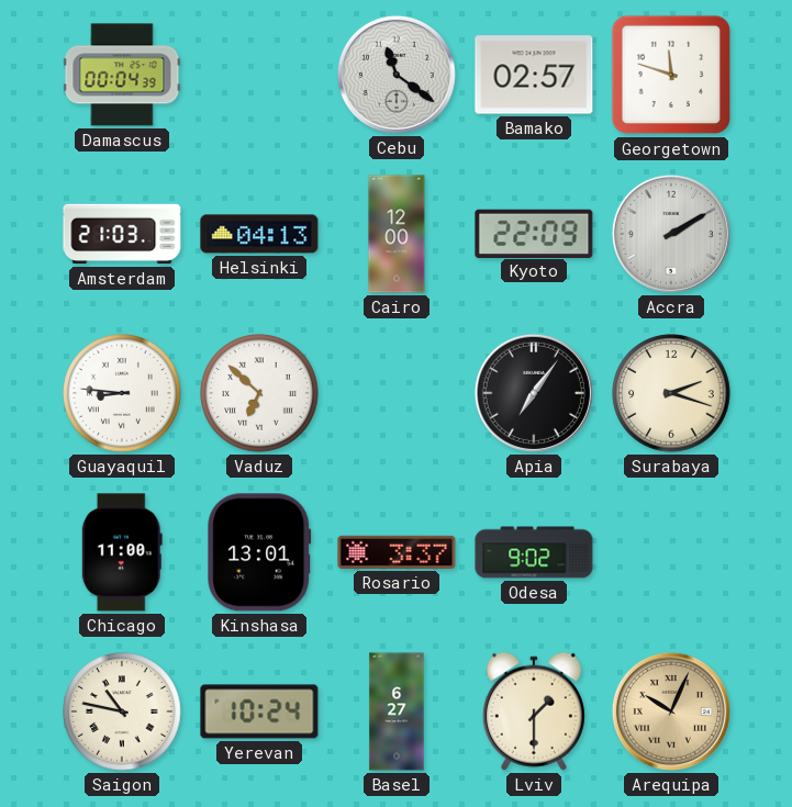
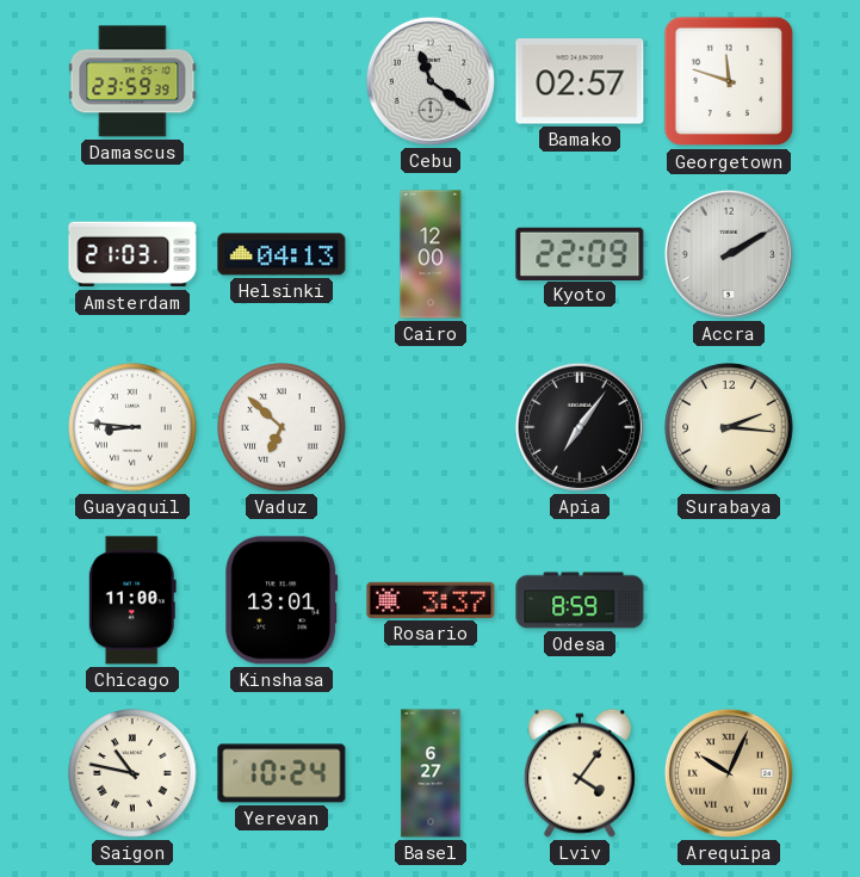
Damascus: 00:04 -> 23:59
Surabaya: 2:18 -> 2:16
Odesa: 9:02 -> 8:59
Lviv: 1:30 -> 4:06
